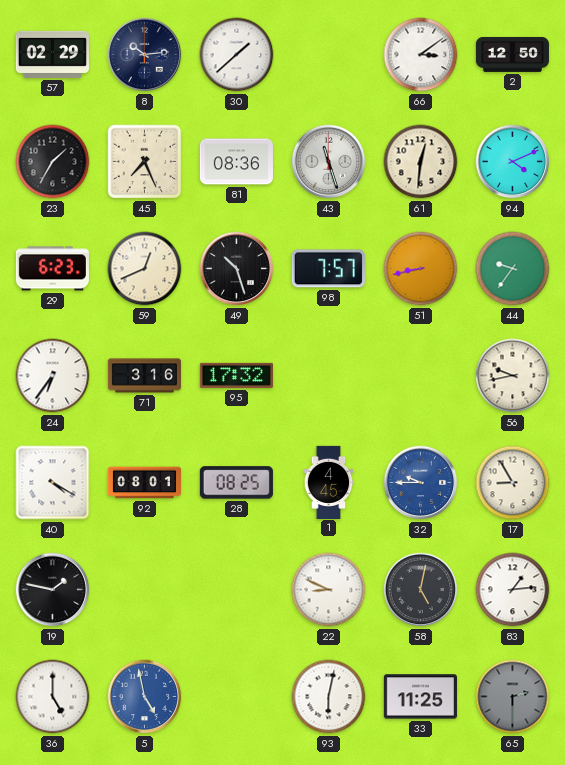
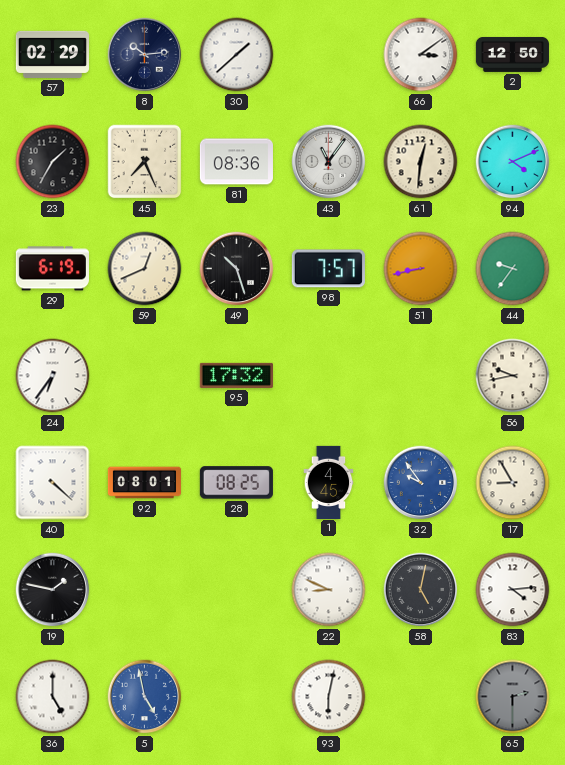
43: 11:27 -> 11:06
29: 6:23 -> 6:19
71: 3:16 -> none
40: 4:20 -> 4:22
32: 9:45 -> 9:54
83: 1:14 -> 4:14
33: 11:25 -> none
